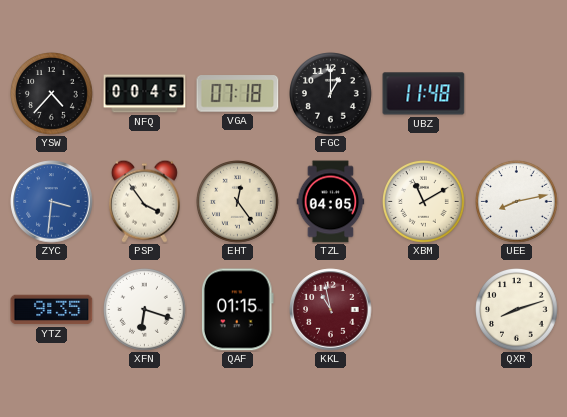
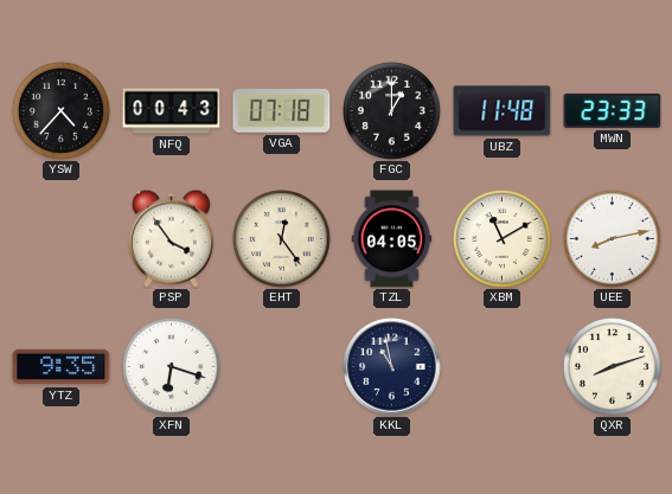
NFQ: 00:45 -> 00:43
MWN: none -> 23:33
ZYC: 3:31 -> none
QAF: 01:15 -> none
KKL dial: burgundy -> navy
